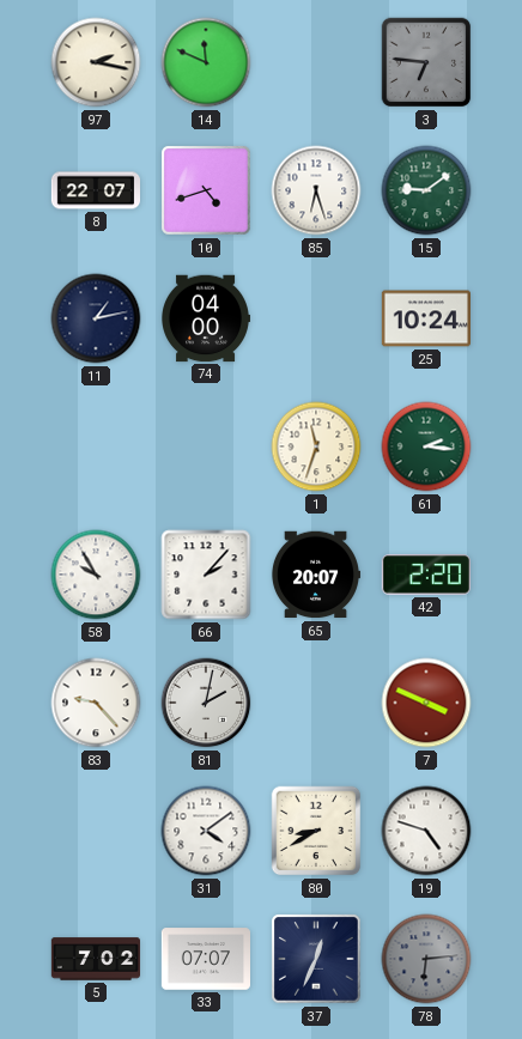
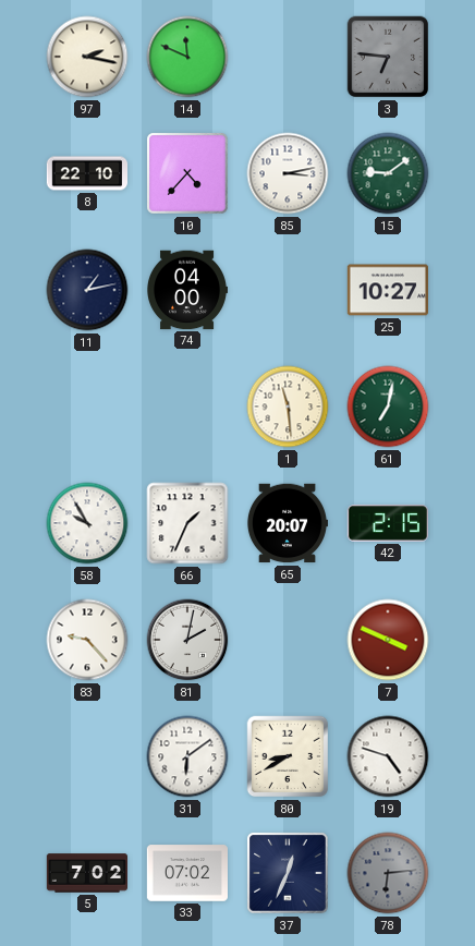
8: 22:07 -> 22:10
10: 4:42 -> 4:37
85: 6:27 -> 3:13
25: 10:24 -> 10:27
1: 11:33 -> 11:29
61: 2:16 -> 7:02
66: 2:07 -> 1:34
42: 2:20 -> 2:15
31: 4:09 -> 6:09
33: 07:07 -> 07:02
